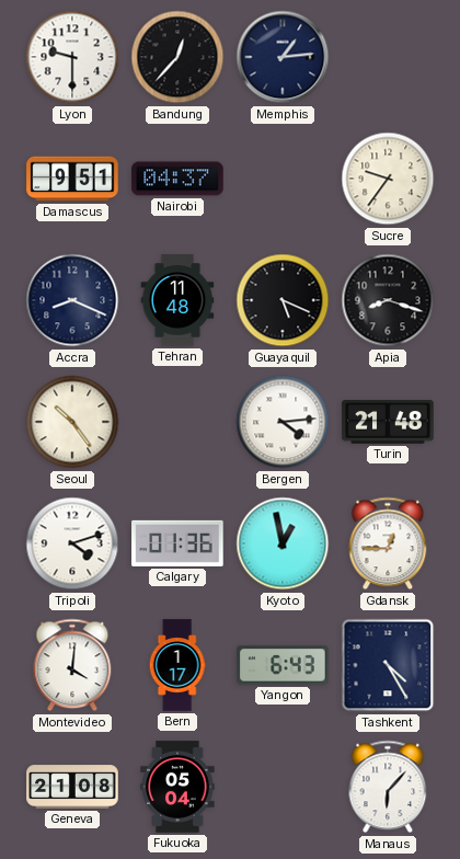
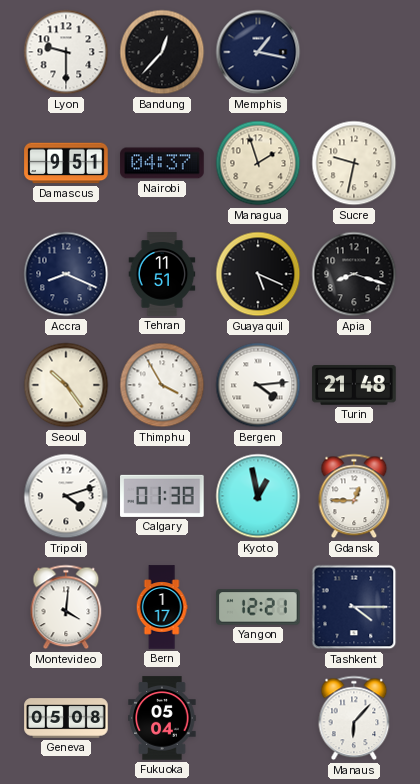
Memphis: 1:14 -> 1:17
Managua: none -> 1:57
Sucre: 9:36 -> 9:32
Tehran: 11:48 -> 11:51
Thimphu: none -> 3:55
Calgary: 01:36 -> 01:38
Yangon: 6:43 -> 12:21
Tashkent: 4:25 -> 4:15
Geneva: 21:08 -> 05:08
